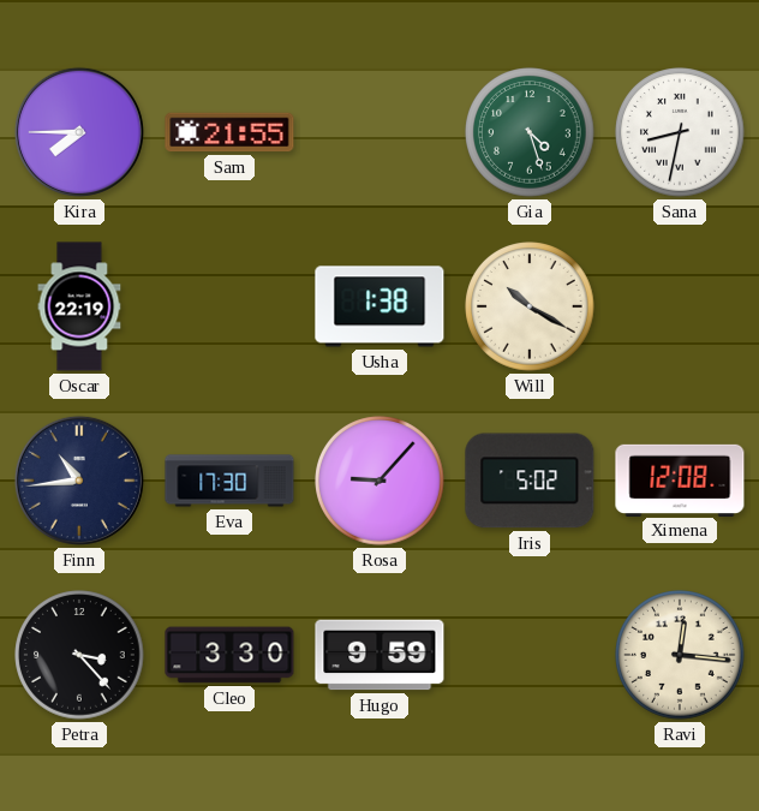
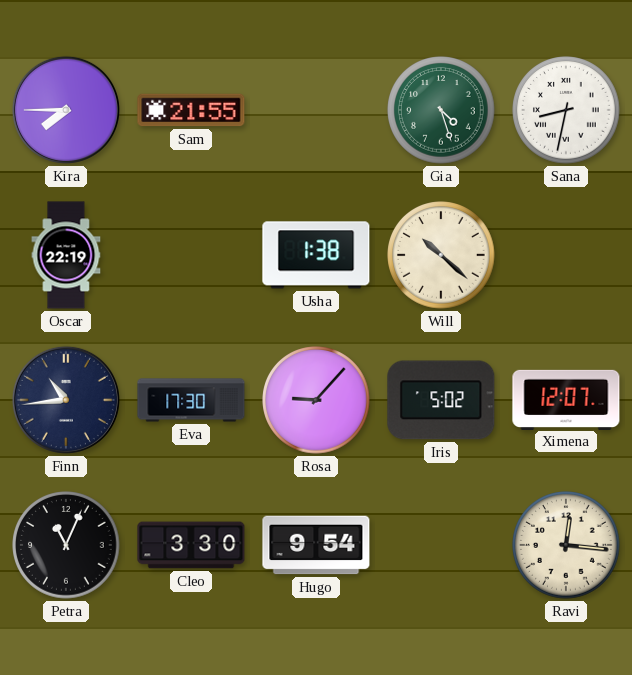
Will: 10:20 -> 10:22
Ximena: 12:08 -> 12:07
Petra: 3:23 -> 11:04
Hugo: 9:59 -> 9:54
